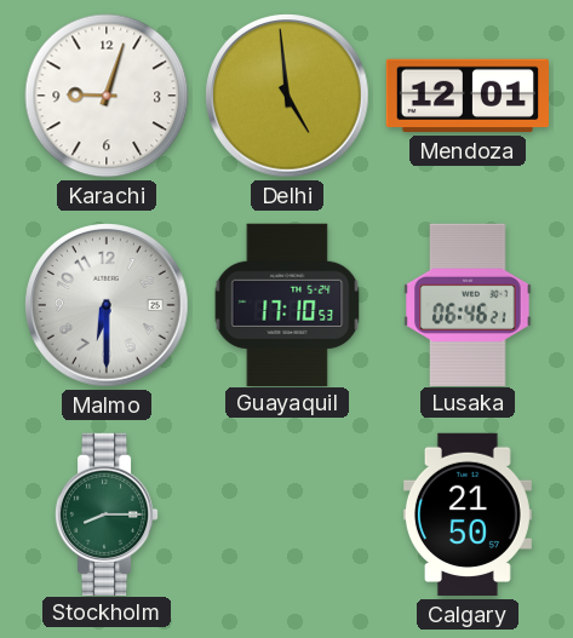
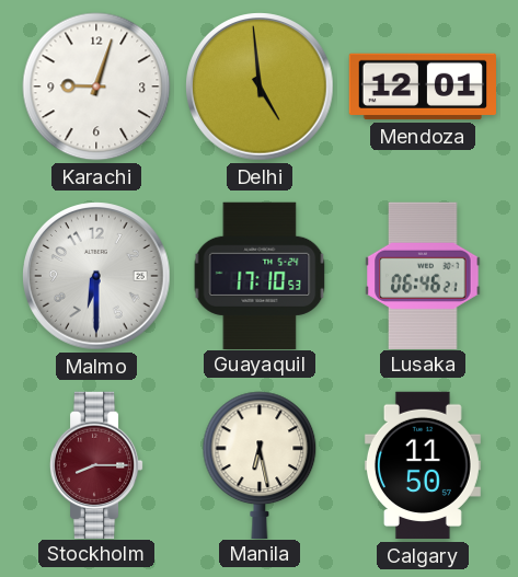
Stockholm dial: green -> burgundy
Manila: none -> 6:28
Calgary: 21:50 -> 11:50
